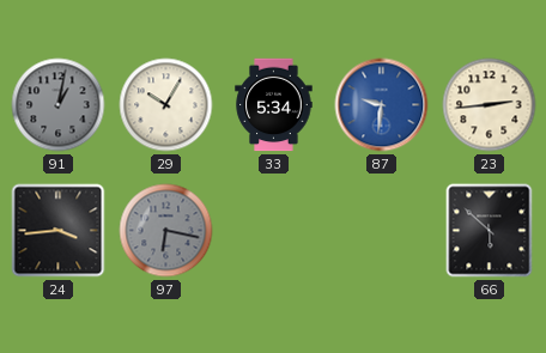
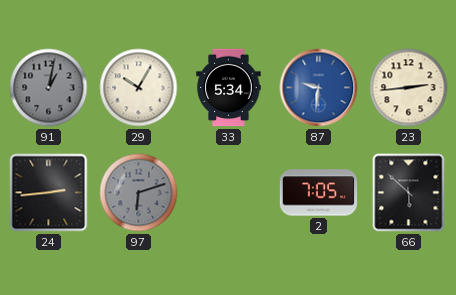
24: 3:44 -> 2:44
97: 6:17 -> 6:12
2: none -> 7:05
